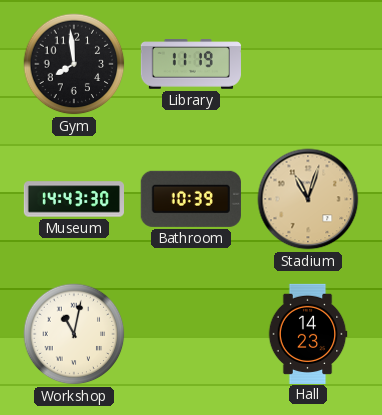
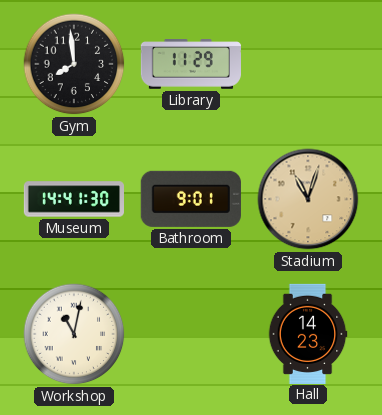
Library: 11:19 -> 11:29
Museum: 14:43 -> 14:41
Bathroom: 10:39 -> 9:01
